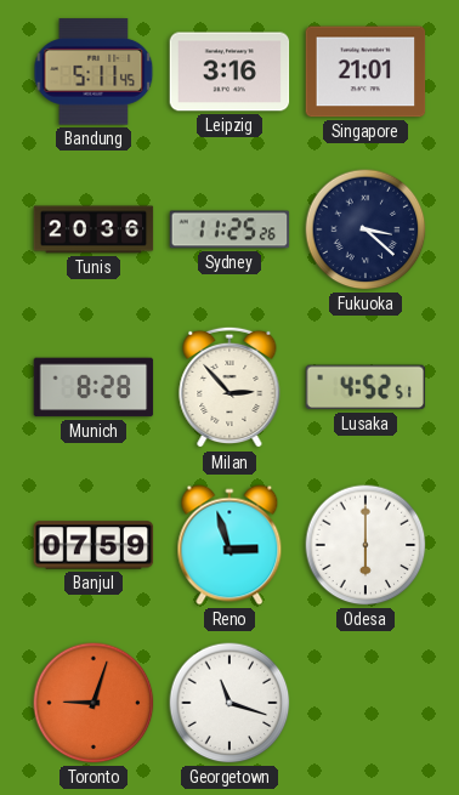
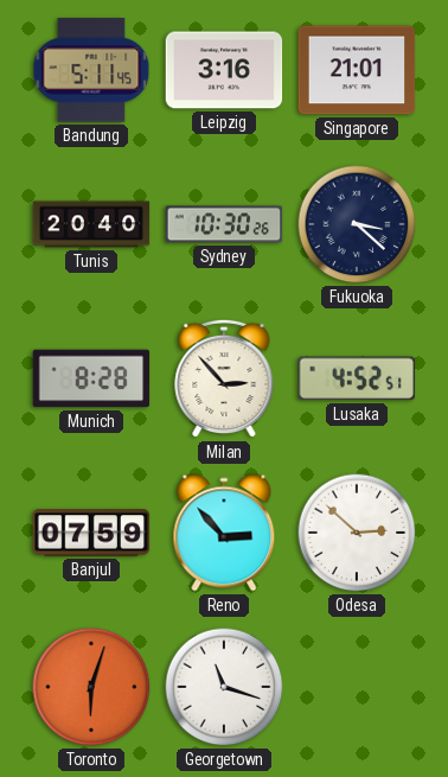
Tunis: 20:36 -> 20:40
Sydney: 11:25 -> 10:30
Reno: 2:57 -> 2:53
Odesa: 6:00 -> 2:52
Toronto: 9:03 -> 6:03
